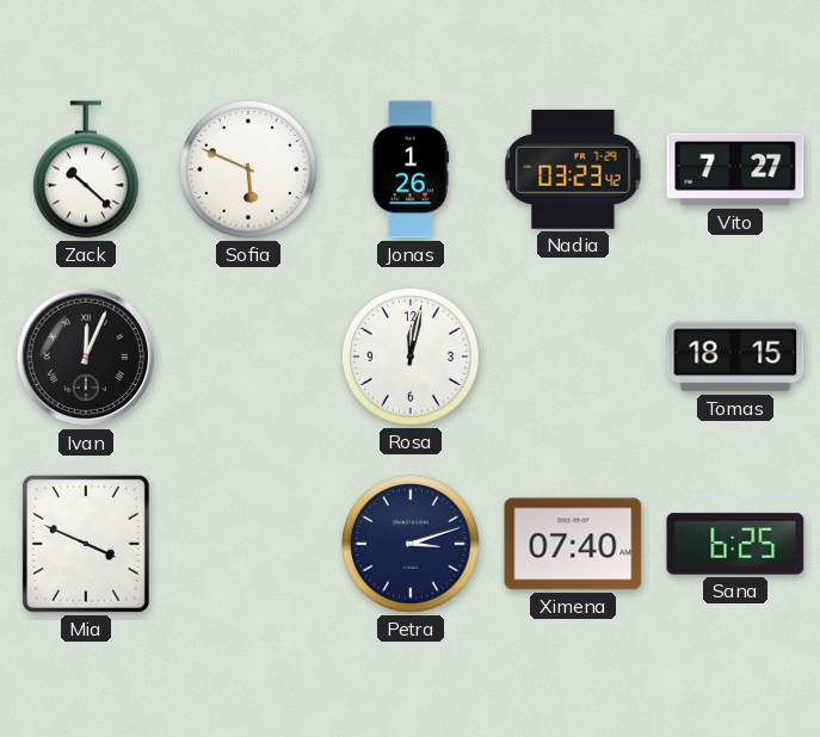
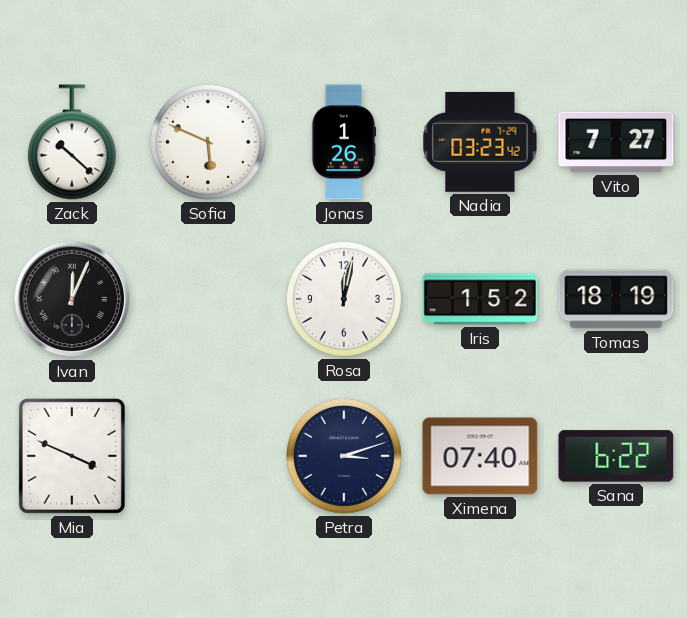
Iris: none -> 1:52
Tomas: 18:15 -> 18:19
Sana: 6:25 -> 6:22
